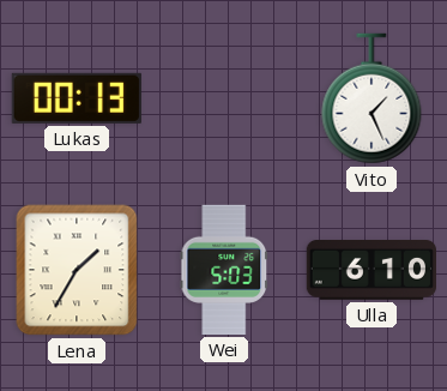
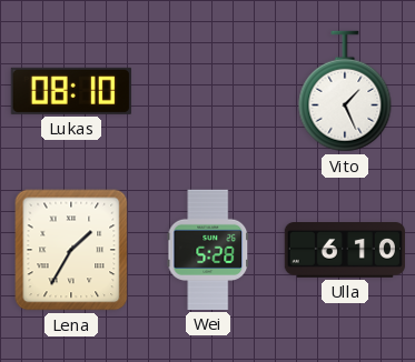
Lukas: 00:13 -> 08:10
Wei: 5:03 -> 5:28
